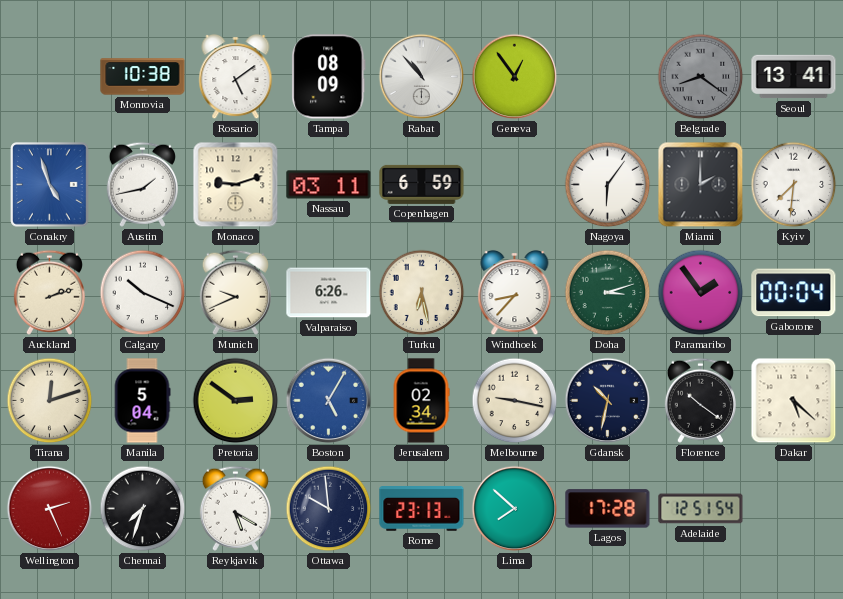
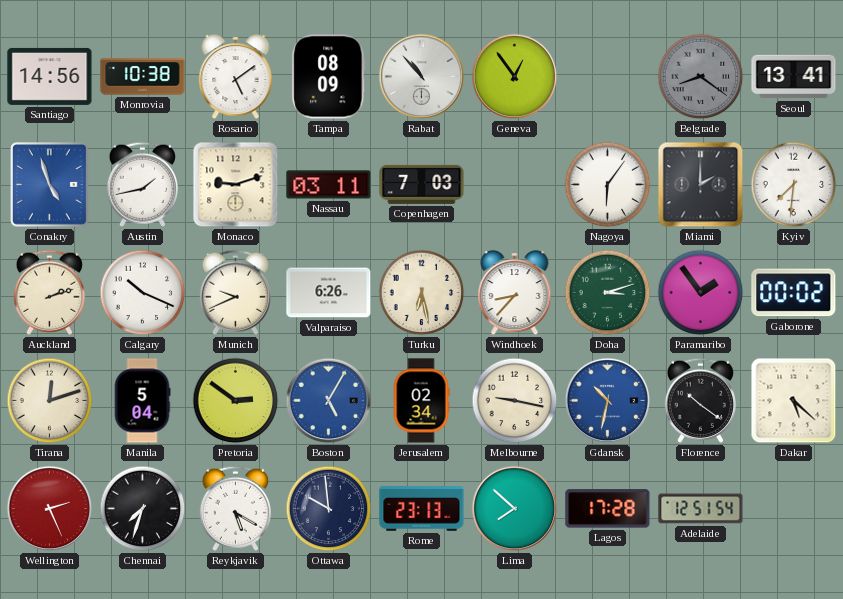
Santiago: none -> 14:56
Copenhagen: 6:59 -> 7:03
Gaborone: 00:04 -> 00:02
Gdansk dial: navy -> blue
